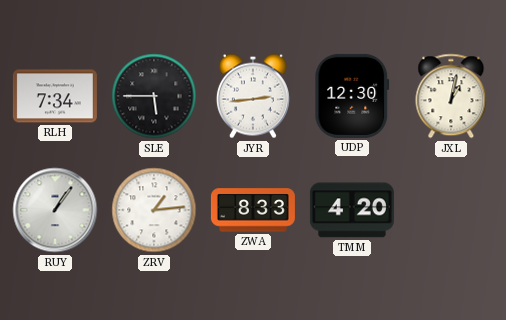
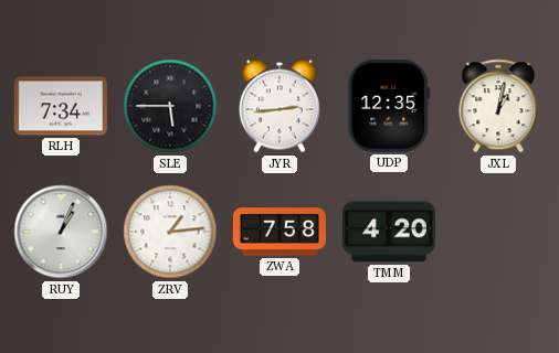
UDP: 12:30 -> 12:35
RUY: 1:06 -> 1:04
ZWA: 8:33 -> 7:58
